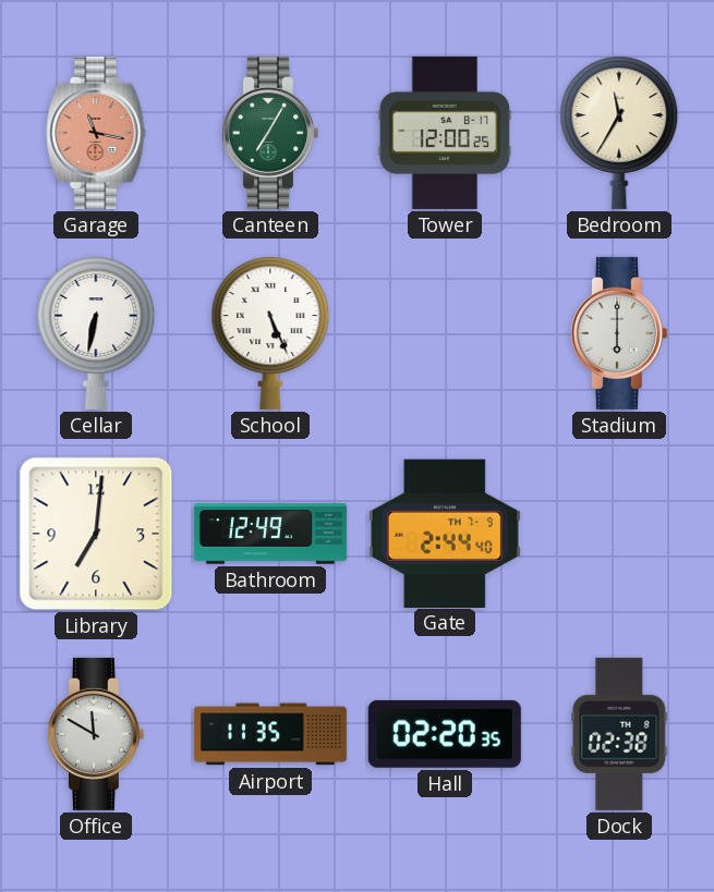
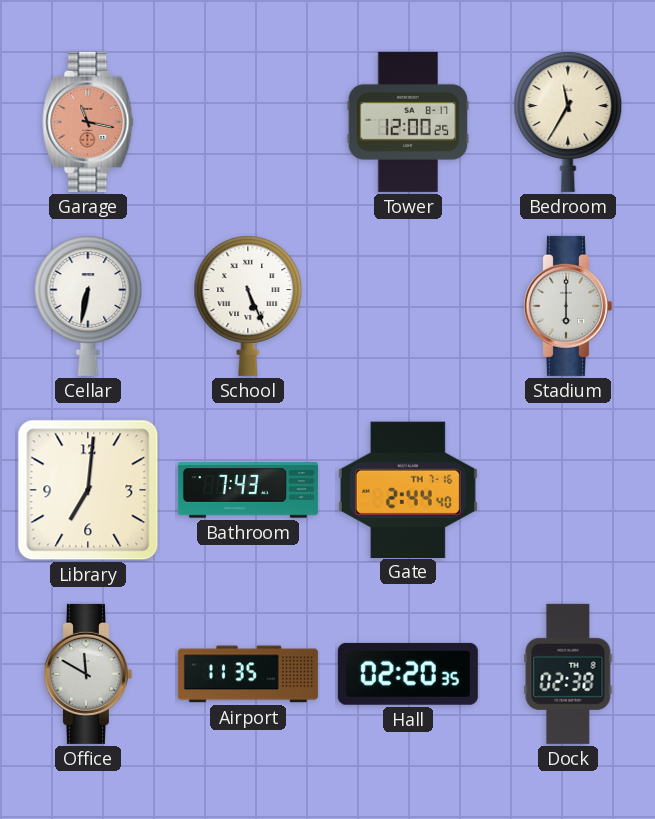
Canteen: 7:05 -> none
Bathroom: 12:49 -> 7:43
Gate date: TH 7-9 -> TH 7-16
